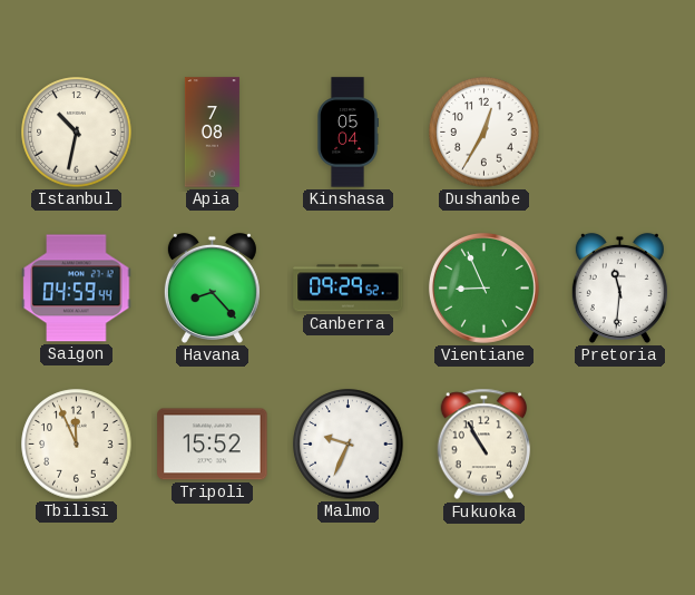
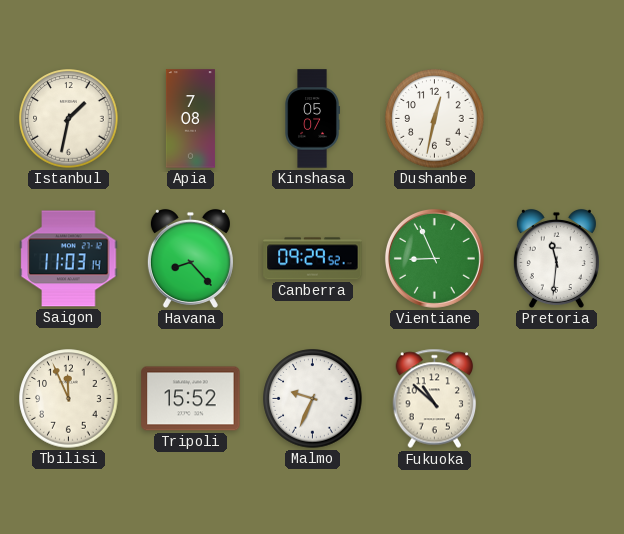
Istanbul: 10:32 -> 1:32
Kinshasa: 05:04 -> 05:07
Dushanbe: 12:35 -> 12:32
Saigon: 04:59 -> 11:03
Fukuoka: 10:55 -> 10:52
